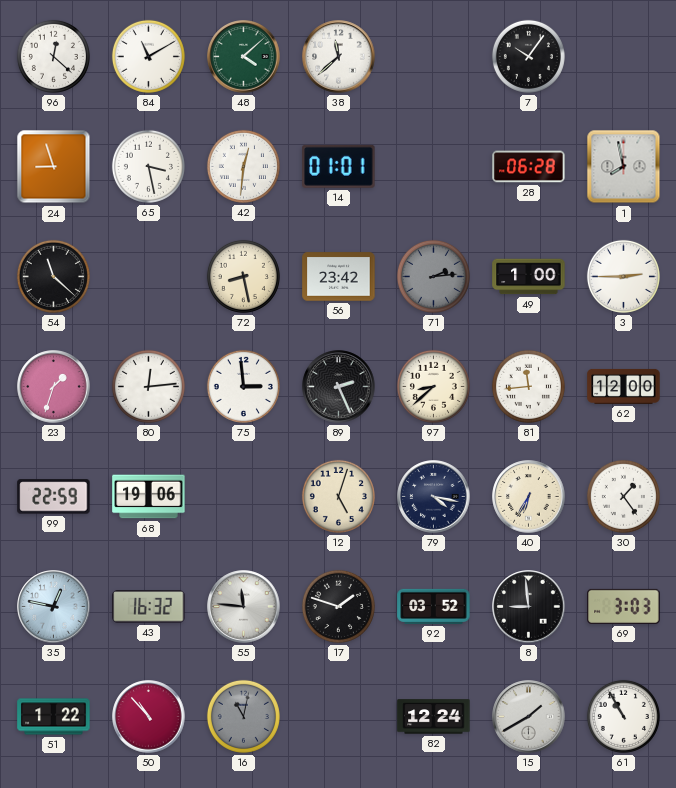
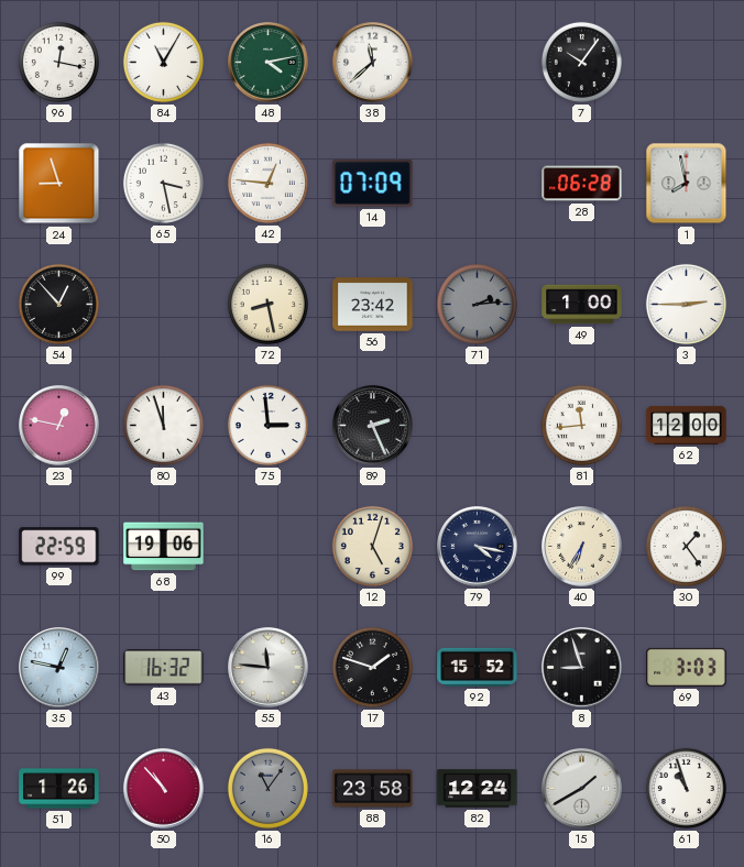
96: 12:22 -> 12:17
84: 11:10 -> 11:05
48: 4:08 -> 4:13
42: 12:31 -> 12:46
14: 01:01 -> 07:09
54: 11:22 -> 12:53
23: 1:33 -> 12:47
80: 12:14 -> 11:57
97: 8:38 -> none
92: 03:52 -> 15:52
8: 8:59 -> 8:57
51: 1:22 -> 1:26
16: 11:02 -> 11:06
88: none -> 23:58
61: 10:55 -> 10:57
